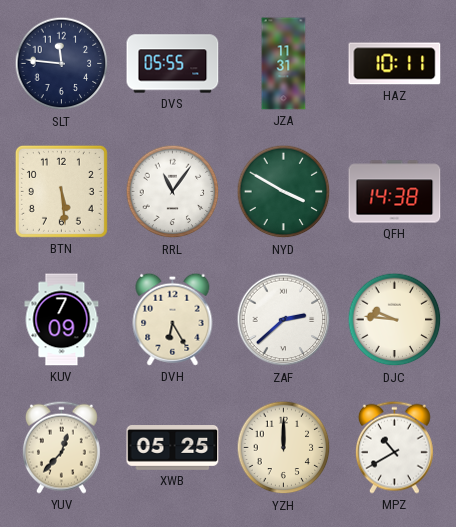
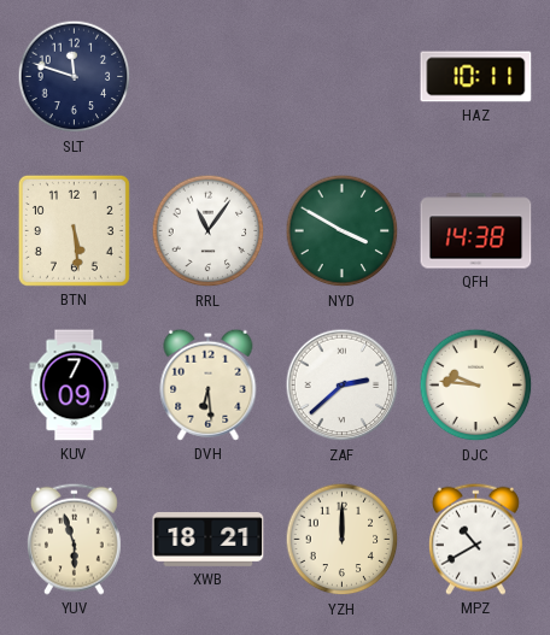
SLT: 11:46 -> 11:48
DVS: 05:55 -> none
JZA: 11:31 -> none
DVH: 6:25 -> 6:29
YUV: 12:37 -> 5:57
XWB: 05:25 -> 18:21
